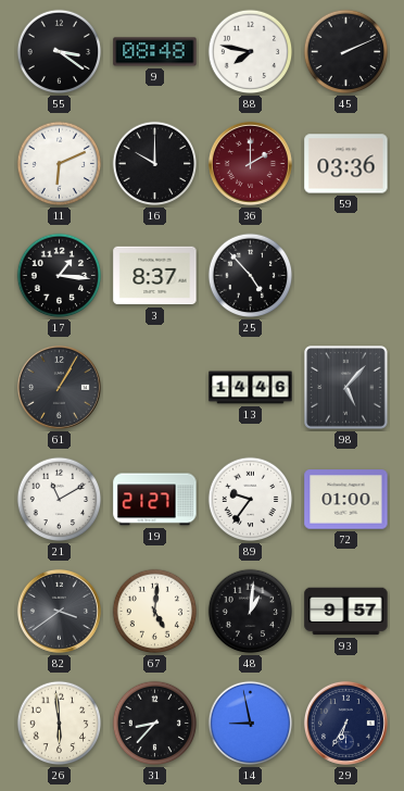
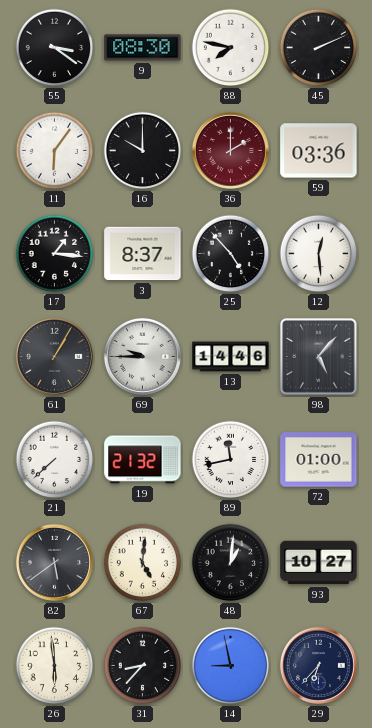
9: 08:48 -> 08:30
11: 6:11 -> 6:06
12: none -> 12:29
69: none -> 9:45
21: 11:10 -> 7:38
19: 21:27 -> 21:32
89: 9:36 -> 11:43
82: 3:39 -> 5:39
93: 9:57 -> 10:27
29: 6:35 -> 6:37
